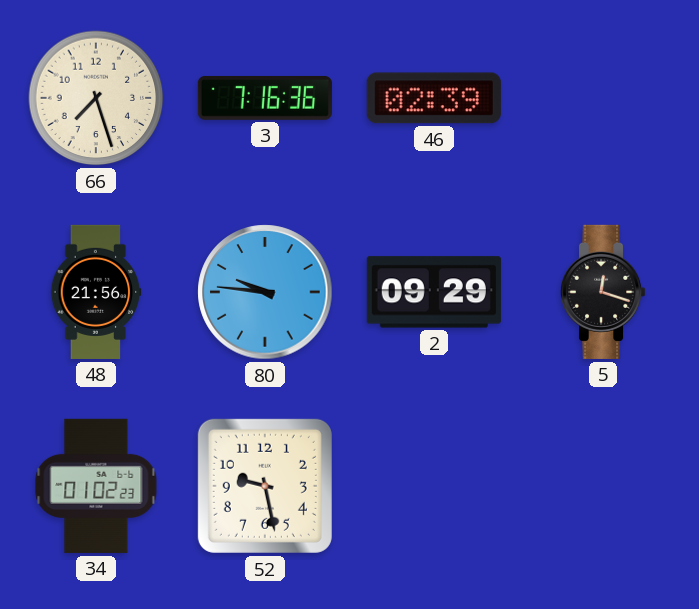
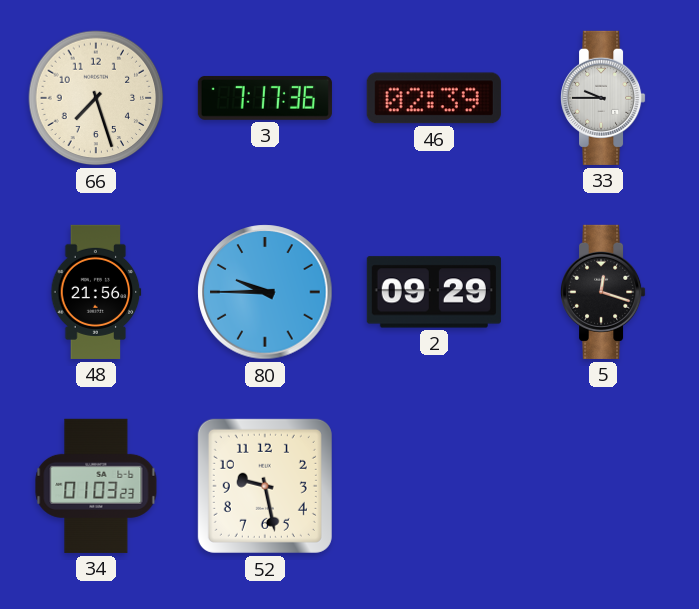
3: 7:16 -> 7:17
33: none -> 9:45
80: 9:46 -> 9:45
34: 01:02 -> 01:03
